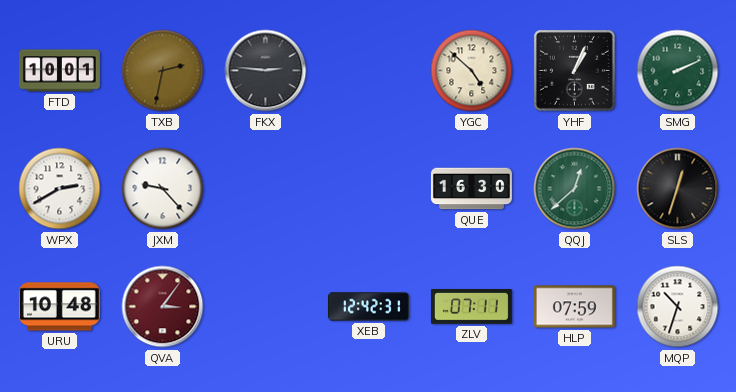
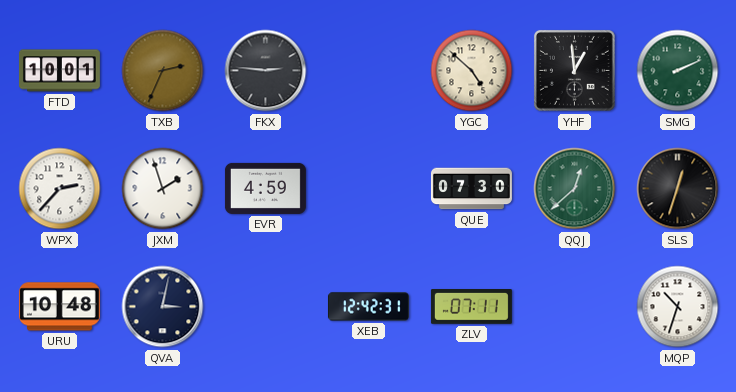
TXB: 2:32 -> 2:34
YHF: 1:04 -> 12:59
WPX: 2:40 -> 2:37
JXM: 9:23 -> 1:57
EVR: none -> 4:59
QUE: 16:30 -> 07:30
QVA: 3:06 -> 3:02
QVA dial: burgundy -> navy
HLP: 07:59 -> none
